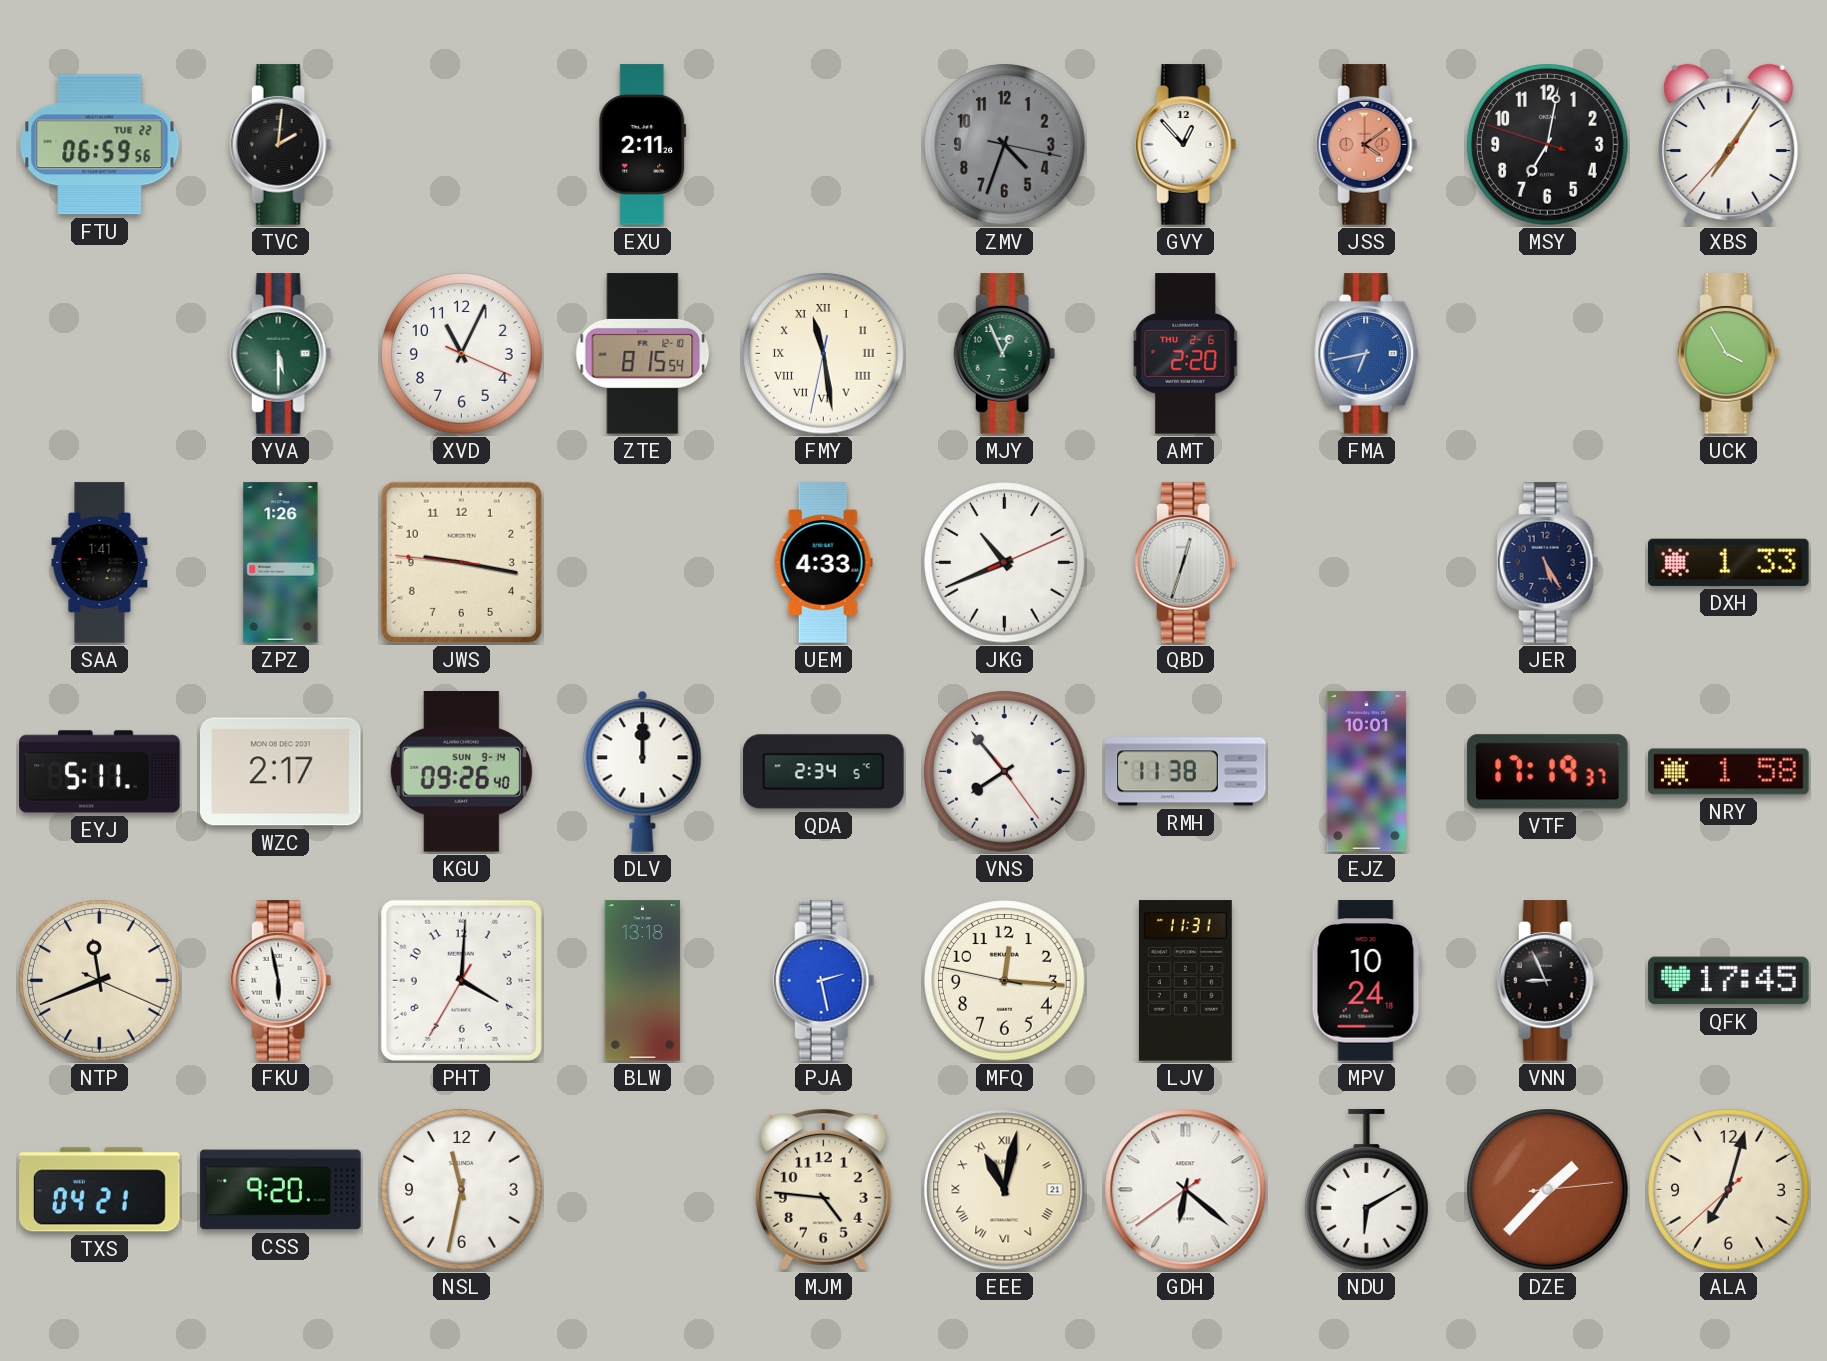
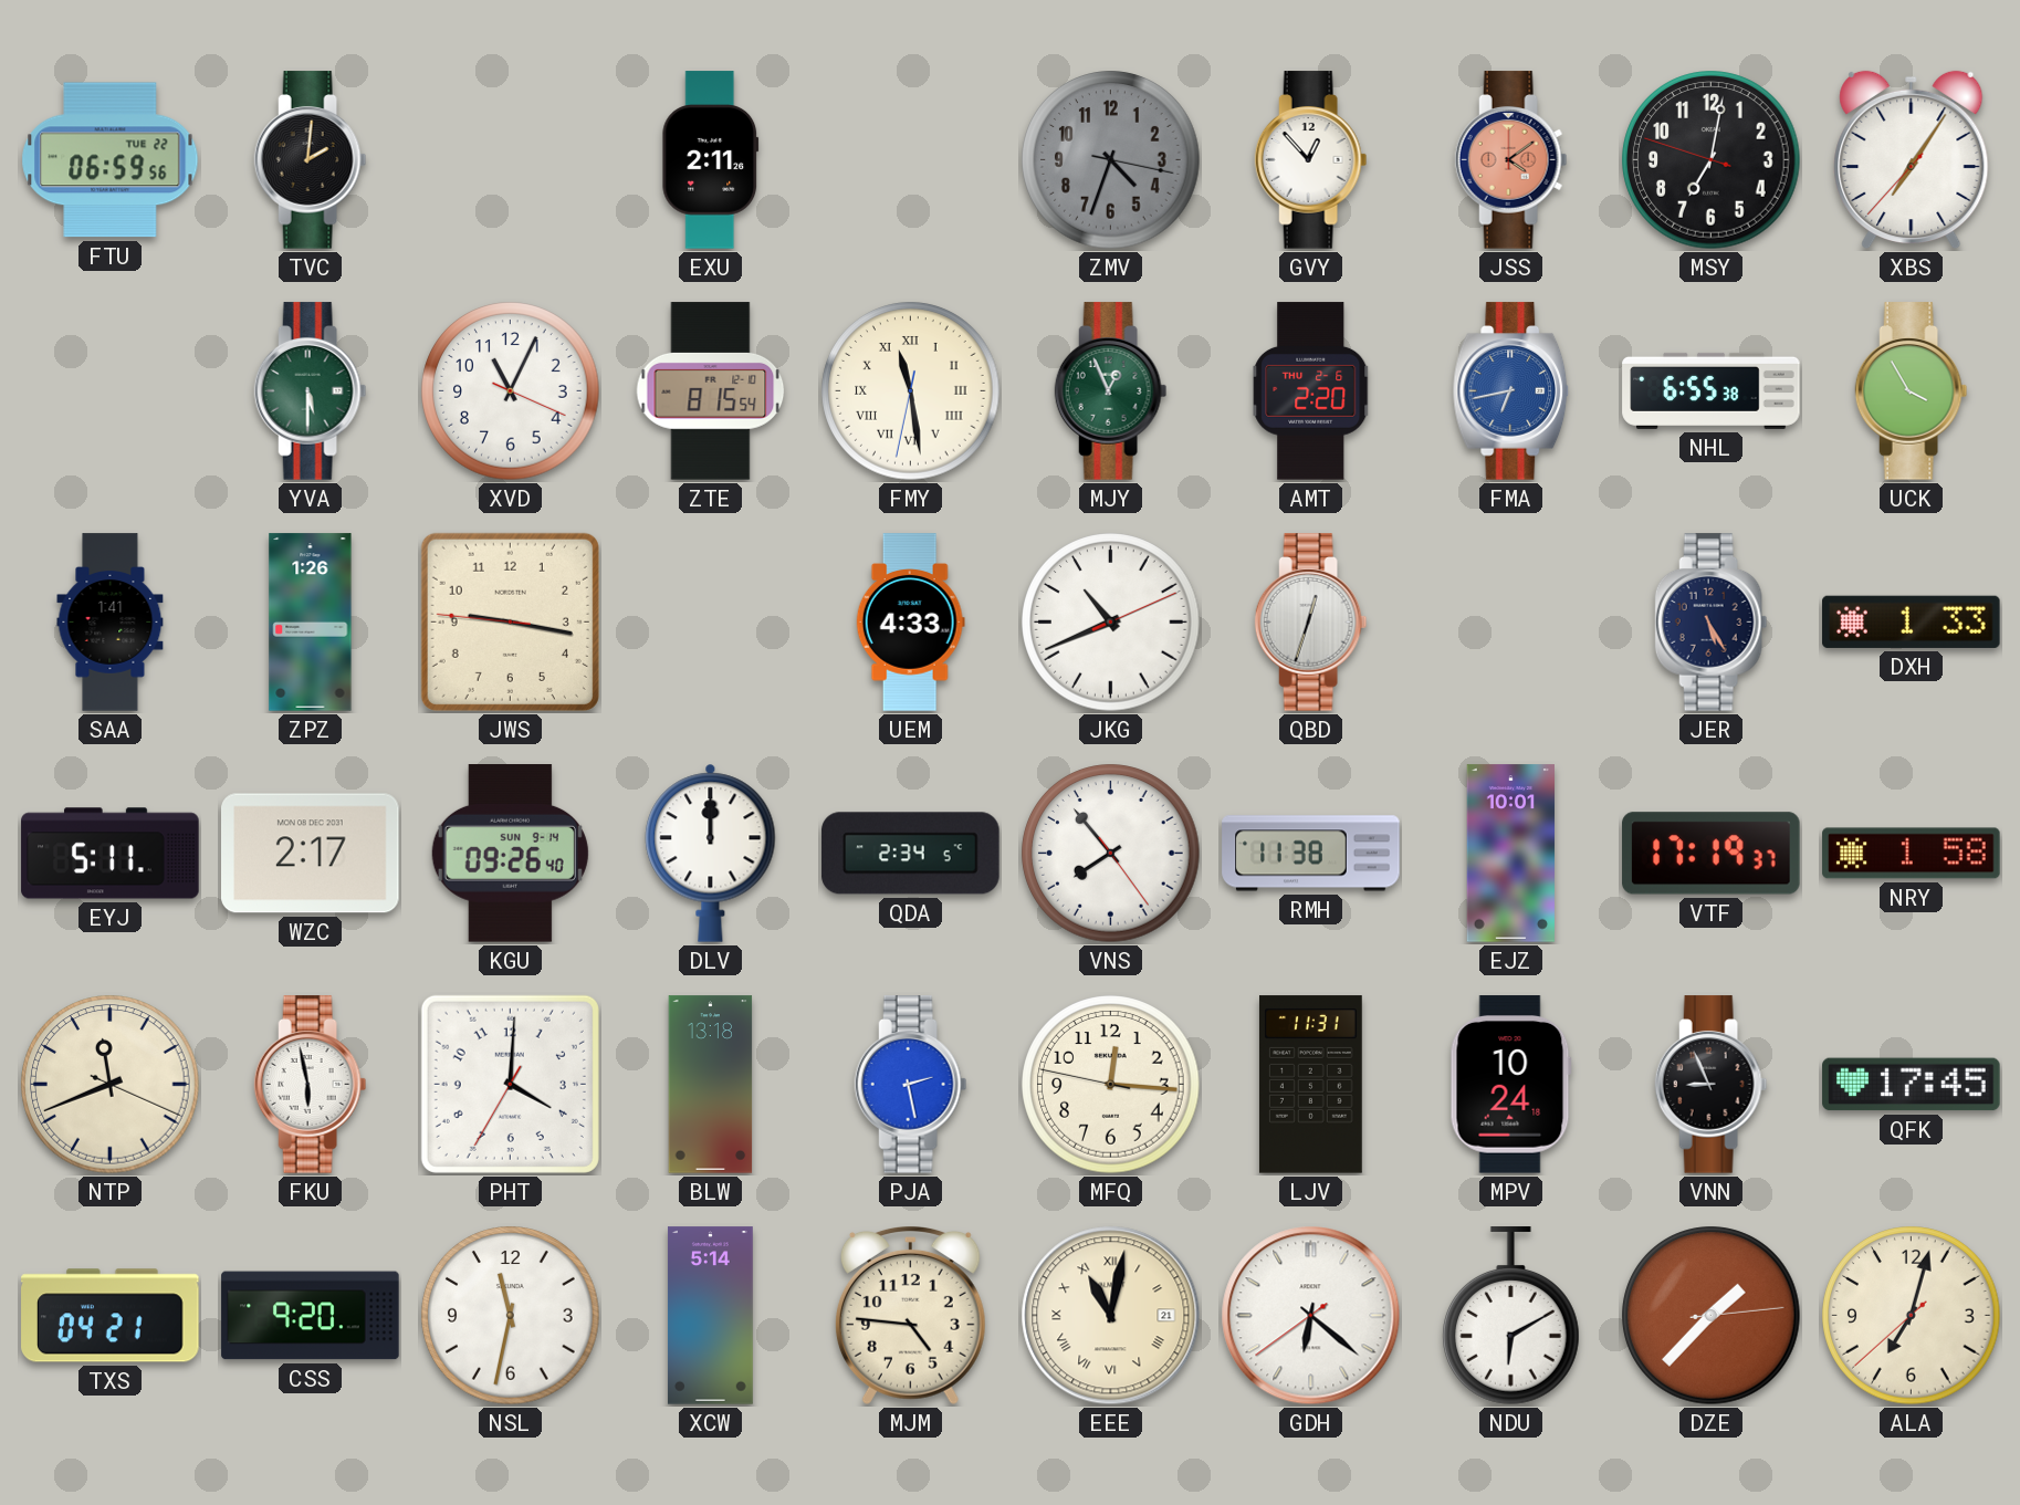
NHL: none -> 6:55
XCW: none -> 5:14
